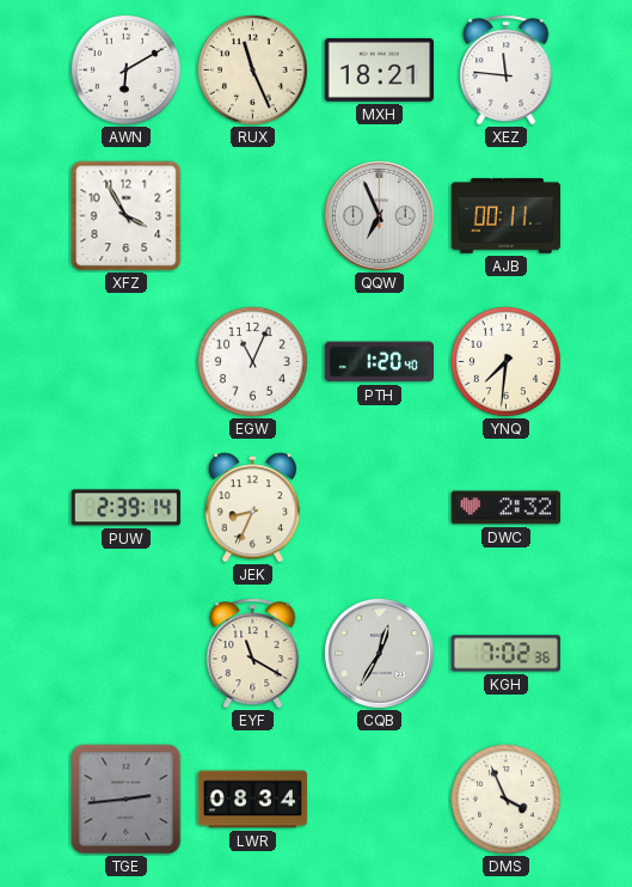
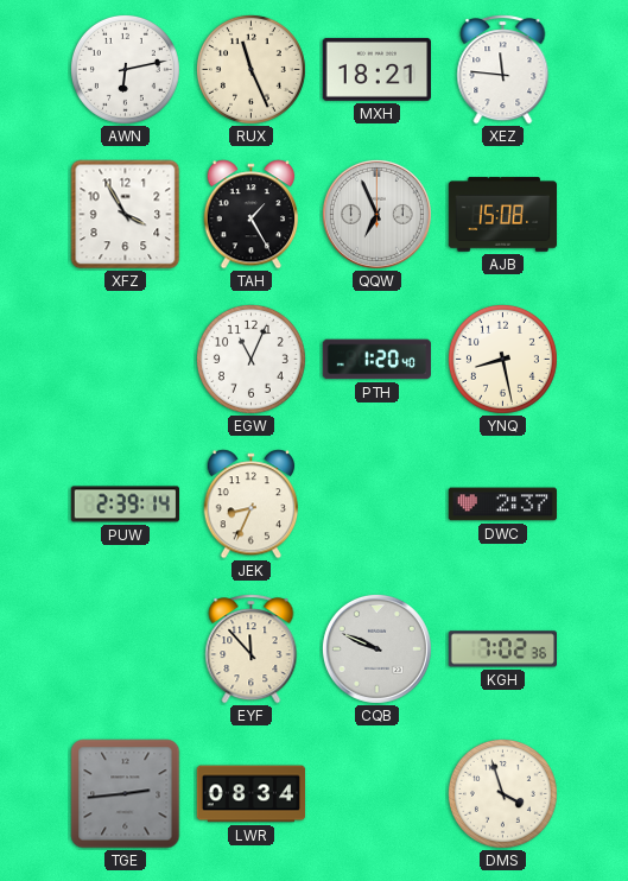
AWN: 6:10 -> 6:13
TAH: none -> 1:25
AJB: 00:11 -> 15:08
YNQ: 7:31 -> 8:28
DWC: 2:32 -> 2:37
EYF: 11:20 -> 11:53
CQB: 12:35 -> 9:49
DMS: 3:56 -> 3:57
